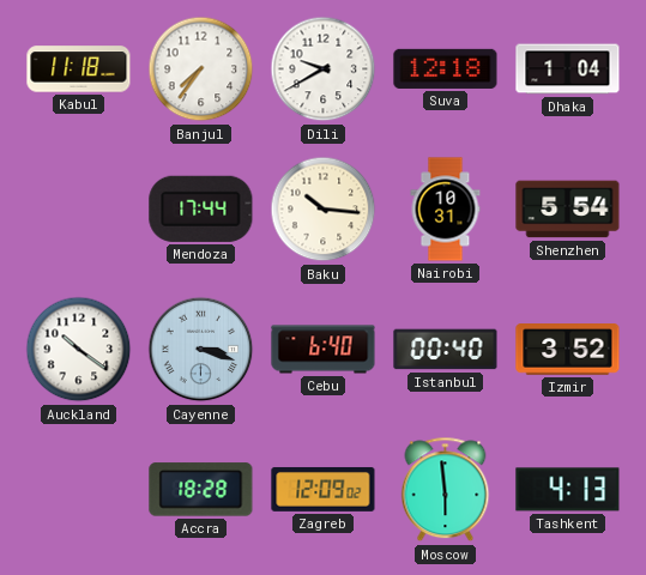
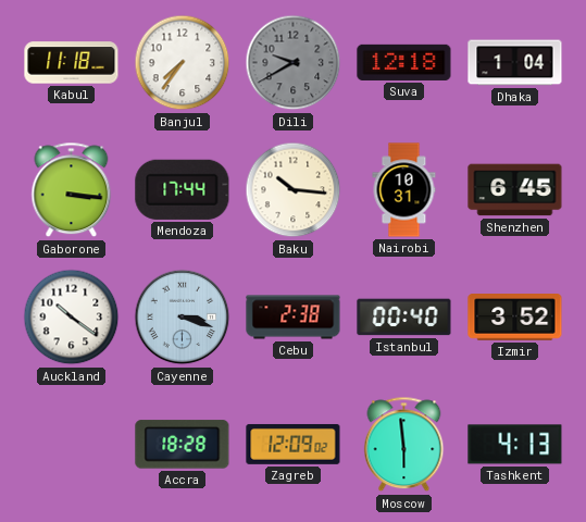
Dili dial: white -> grey
Gaborone: none -> 3:16
Shenzhen: 5:54 -> 6:45
Cebu: 6:40 -> 2:38
